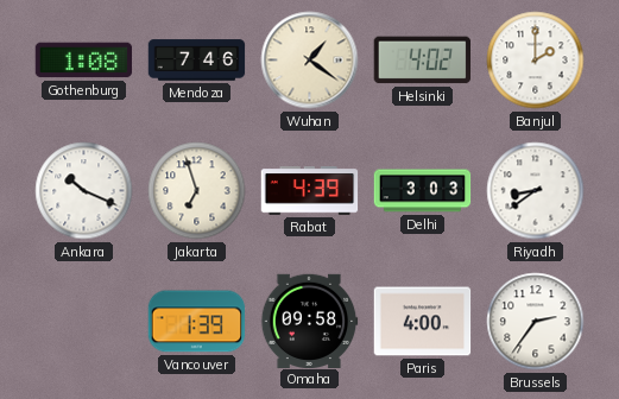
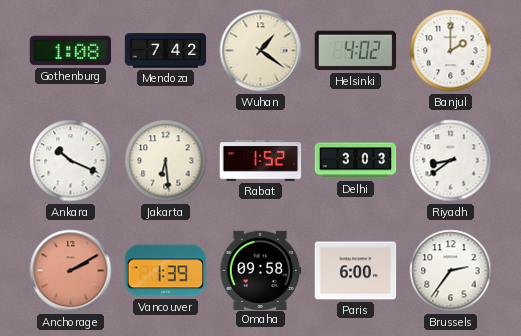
Mendoza: 7:46 -> 7:42
Jakarta: 6:57 -> 6:29
Rabat: 4:39 -> 1:52
Anchorage: none -> 2:10
Paris: 4:00 -> 6:00
